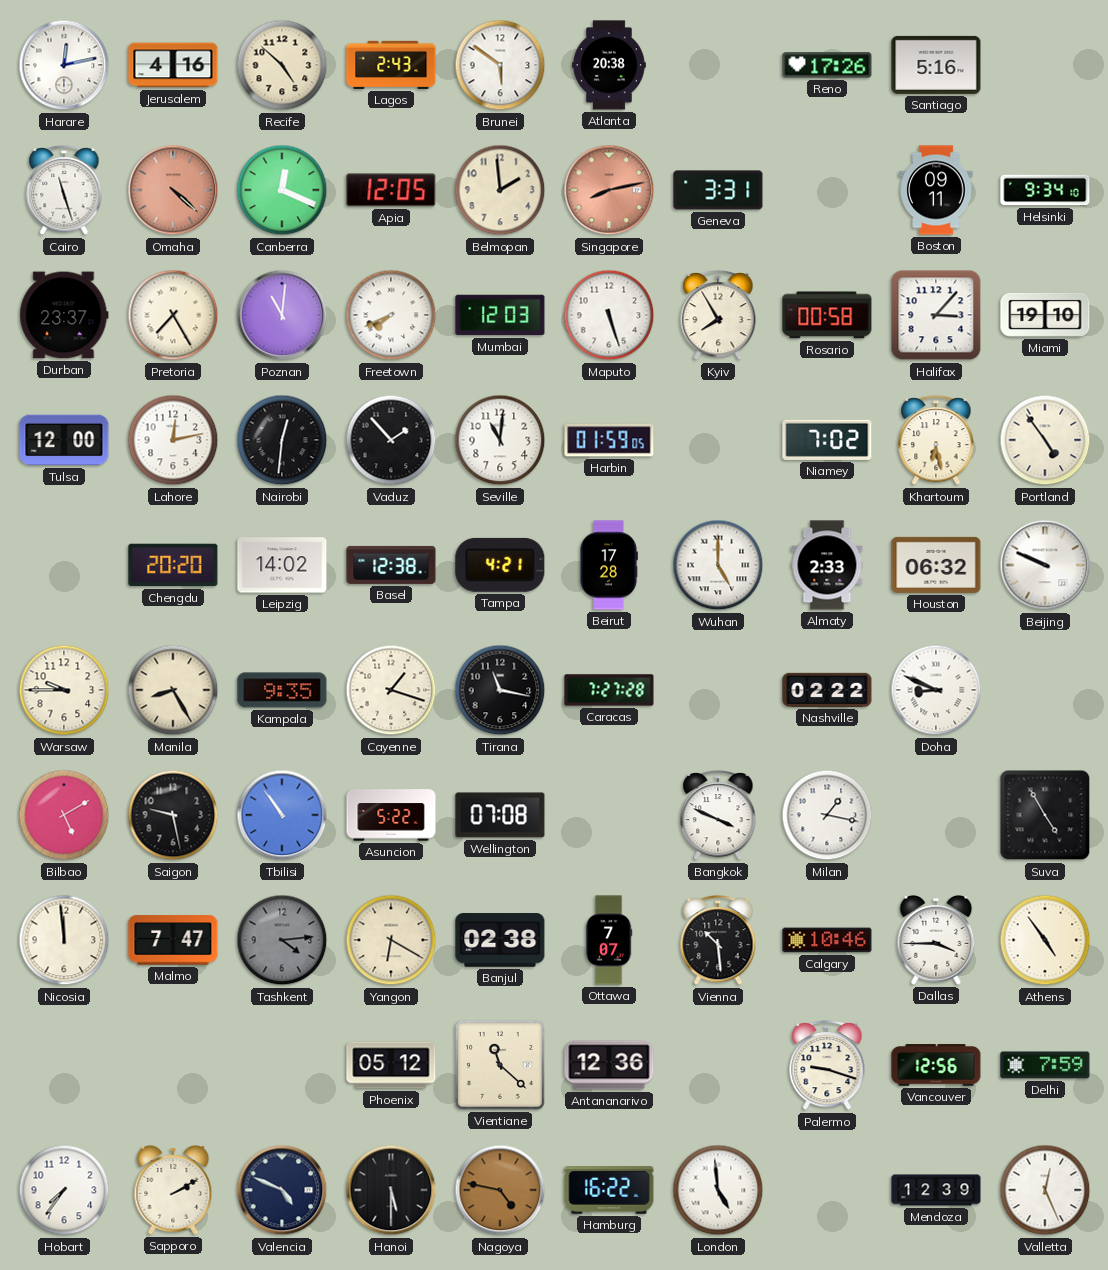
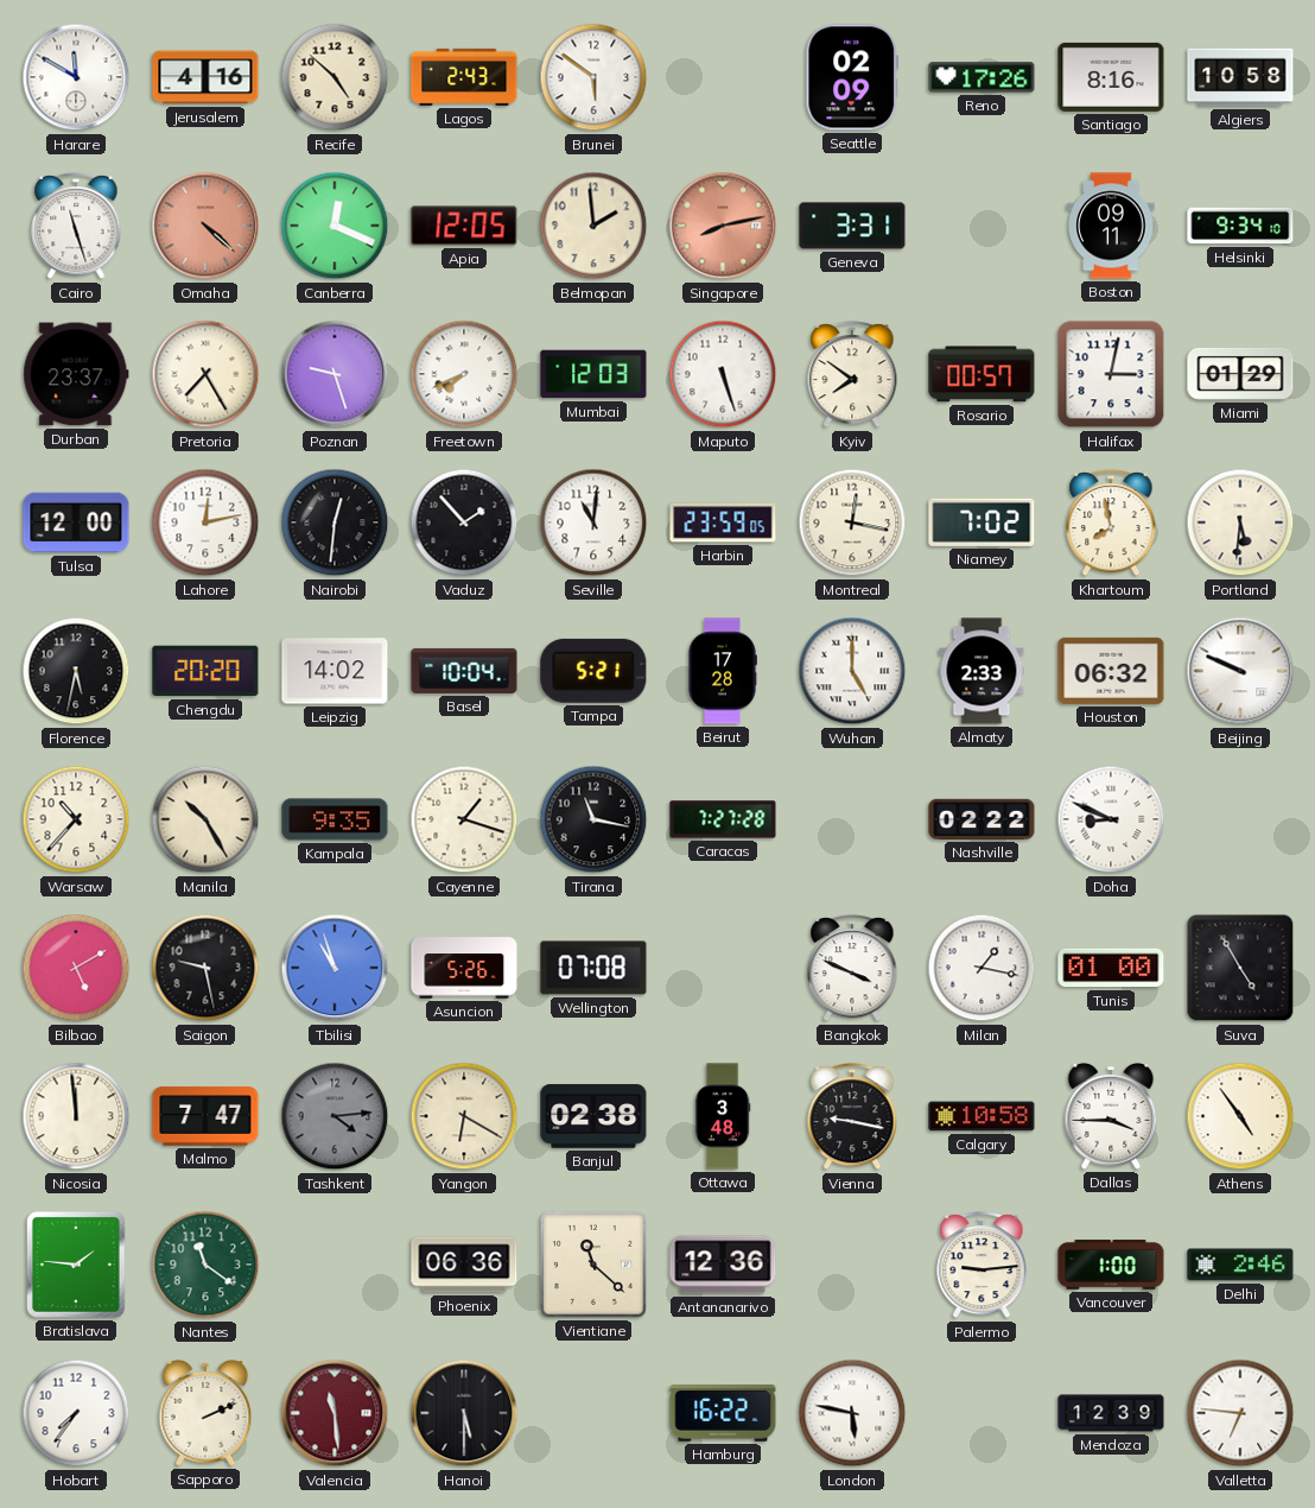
Harare: 12:13 -> 11:50
Atlanta: 20:38 -> none
Seattle: none -> 02:09
Santiago: 5:16 -> 8:16
Algiers: none -> 10:58
Poznan: 11:01 -> 9:27
Kyiv: 7:55 -> 7:51
Rosario: 00:58 -> 00:57
Halifax: 3:07 -> 3:02
Miami: 19:10 -> 01:29
Harbin: 01:59 -> 23:59
Montreal: none -> 12:17
Khartoum: 6:28 -> 7:58
Portland: 4:54 -> 5:31
Florence: none -> 5:32
Basel: 12:38 -> 10:04
Tampa: 4:21 -> 5:21
Warsaw: 9:45 -> 10:37
Manila: 8:25 -> 10:25
Tbilisi: 10:54 -> 10:57
Asuncion: 5:22 -> 5:26
Tunis: none -> 01:00
Ottawa: 7:07 -> 3:48
Vienna: 10:29 -> 9:17
Calgary: 10:46 -> 10:58
Bratislava: none -> 1:46
Nantes: none -> 11:21
Phoenix: 05:12 -> 06:36
Palermo: 9:18 -> 9:14
Vancouver: 12:56 -> 1:00
Delhi: 7:59 -> 2:46
Sapporo: 2:10 -> 2:11
Valencia: 4:49 -> 11:29
Valencia dial: navy -> burgundy
Nagoya: 4:47 -> none
London: 4:59 -> 5:47
Valletta: 12:26 -> 6:46
